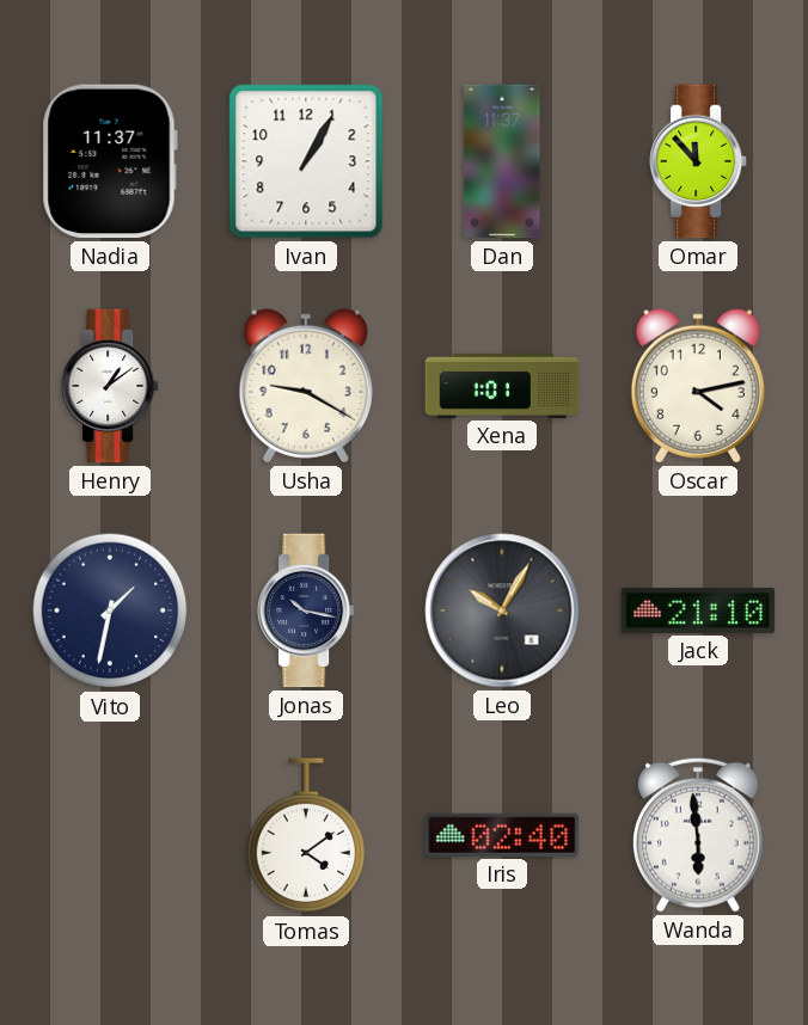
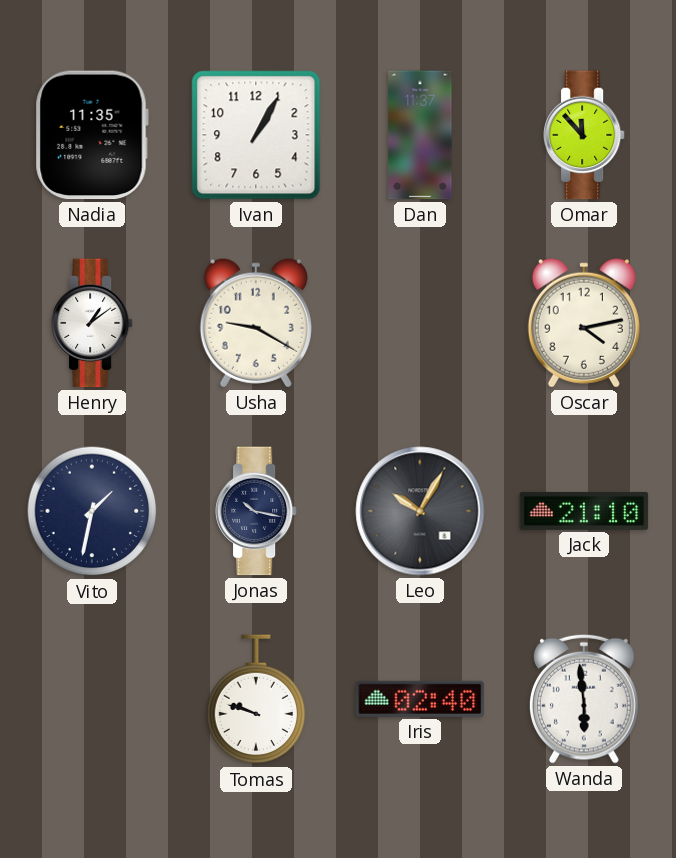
Nadia: 11:37 -> 11:35
Xena: 1:01 -> none
Tomas: 4:09 -> 9:48
